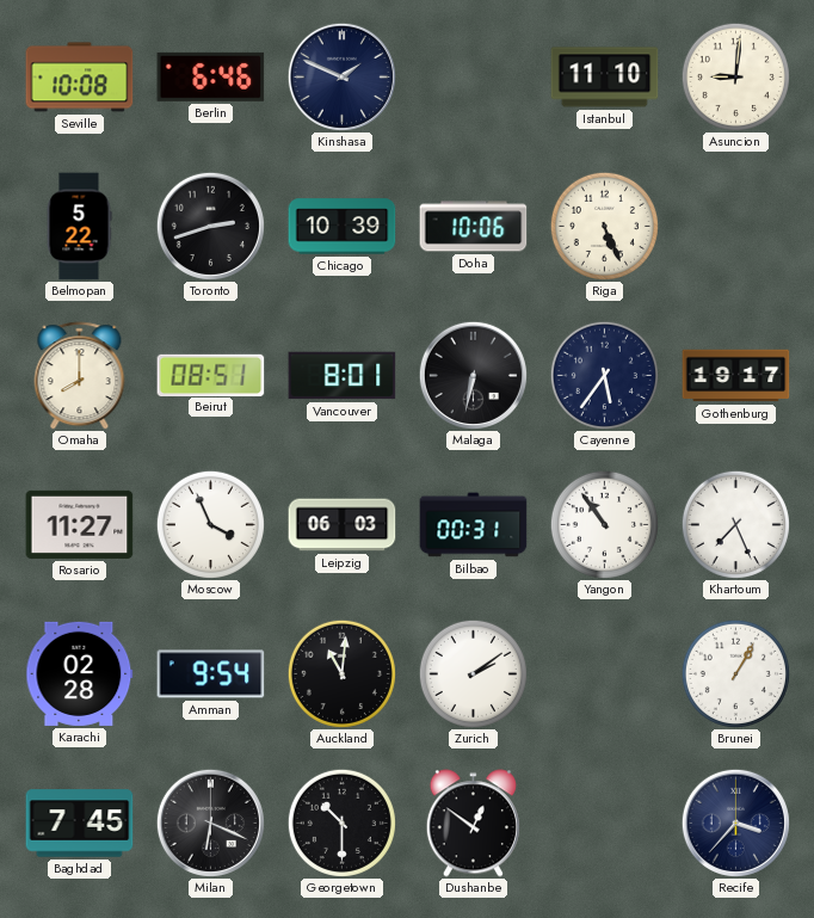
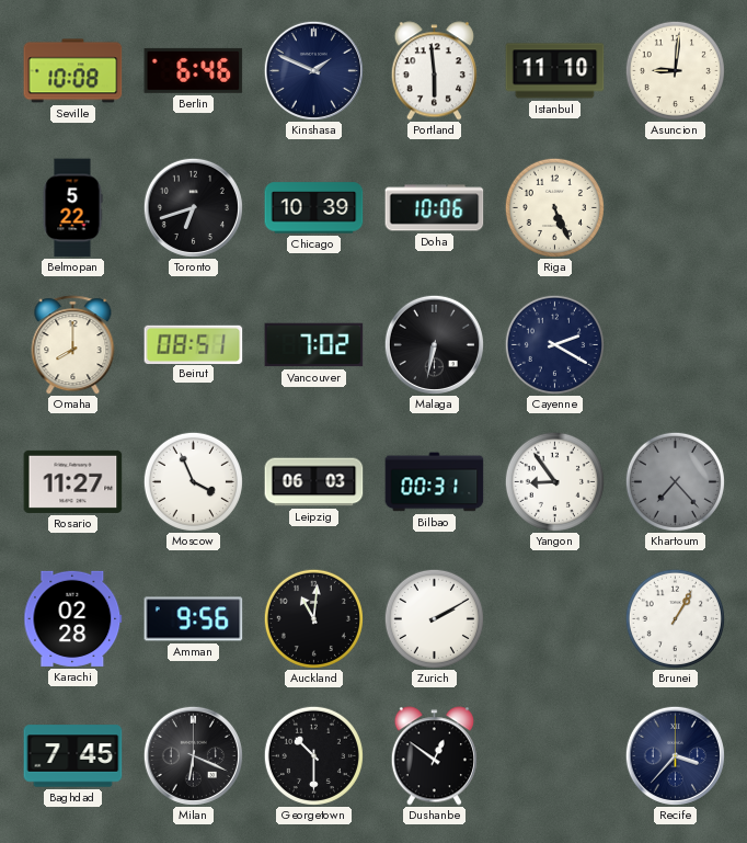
Portland: none -> 5:59
Toronto: 2:42 -> 6:42
Vancouver: 8:01 -> 7:02
Cayenne: 5:36 -> 2:20
Gothenburg: 19:17 -> none
Yangon: 10:54 -> 8:54
Khartoum: 7:26 -> 7:23
Khartoum dial: white -> grey
Amman: 9:54 -> 9:56
Zurich: 2:09 -> 2:10
